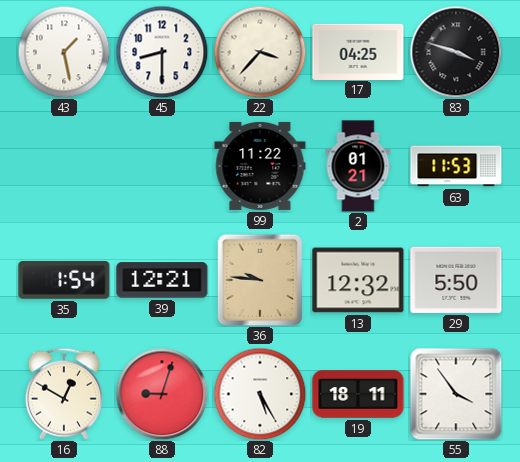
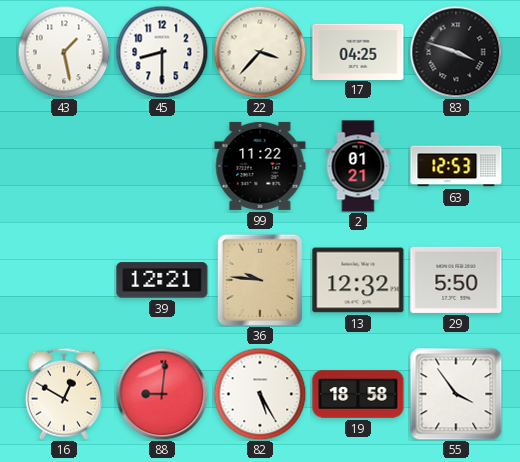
63: 11:53 -> 12:53
35: 1:54 -> none
88: 9:03 -> 9:01
19: 18:11 -> 18:58
